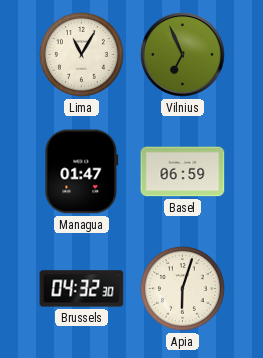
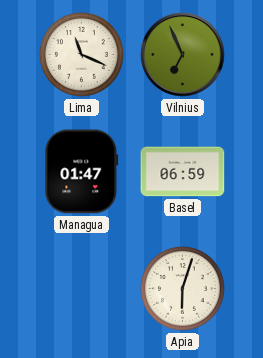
Lima: 11:05 -> 11:19
Brussels: 04:32 -> none
